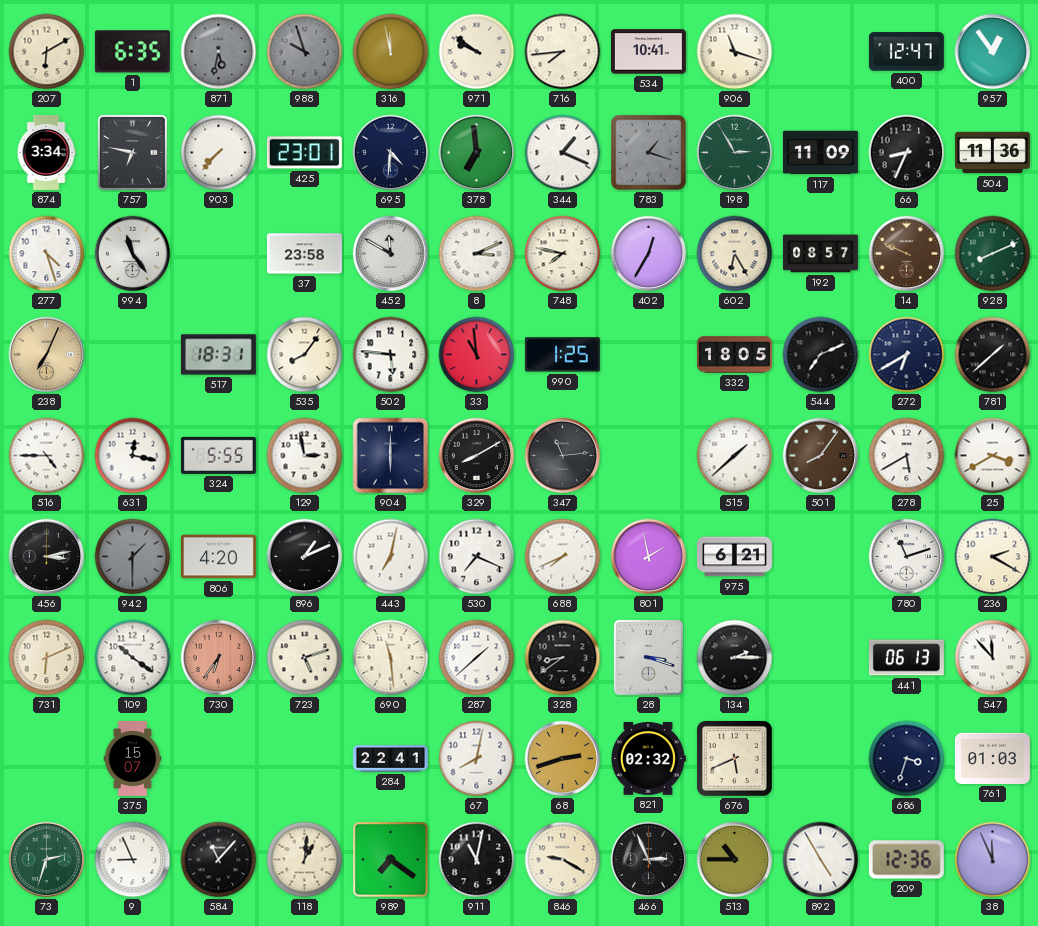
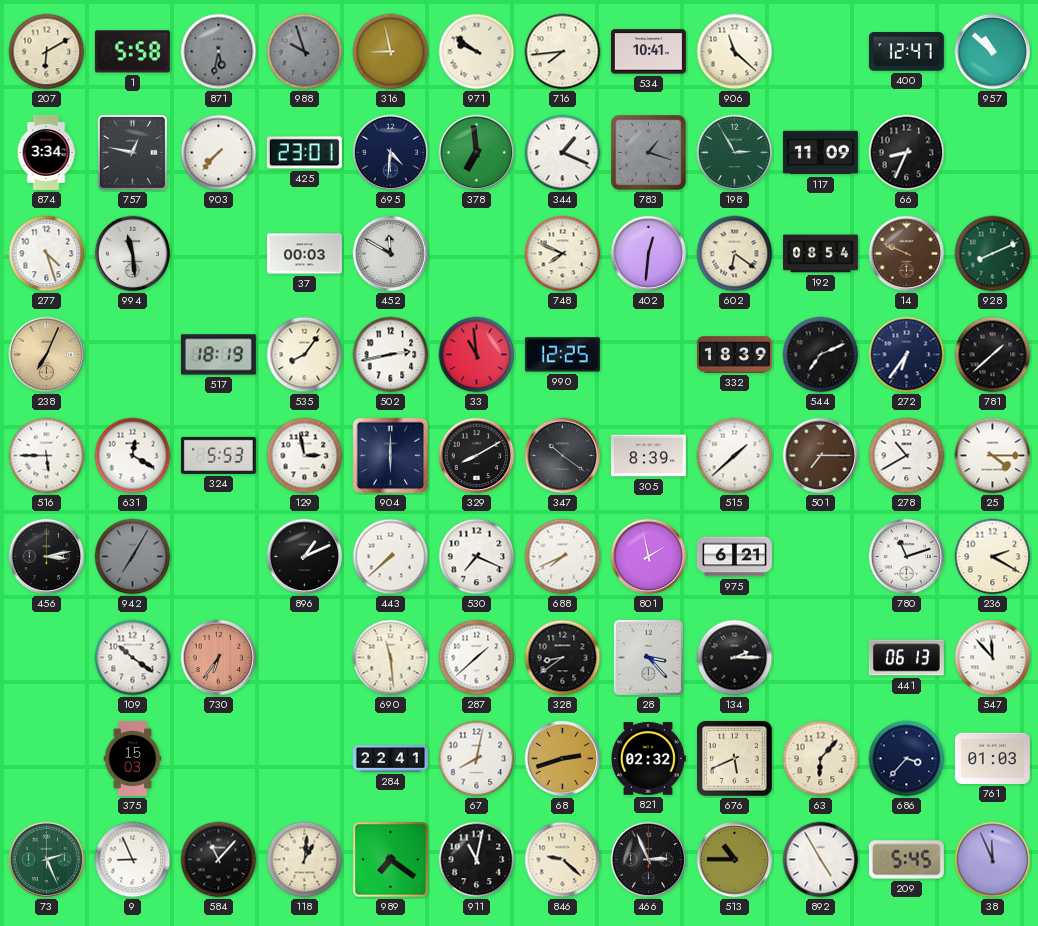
1: 6:35 -> 5:58
316: 11:58 -> 8:58
906: 11:18 -> 11:22
957: 12:54 -> 10:52
757: 6:47 -> 12:47
504: 11:36 -> none
994: 11:24 -> 11:29
37: 23:58 -> 00:03
8: 3:11 -> none
748: 7:47 -> 7:49
402: 12:35 -> 12:31
602: 6:25 -> 6:21
192: 08:57 -> 08:54
517: 18:31 -> 18:19
502: 5:46 -> 2:43
990: 1:25 -> 12:25
332: 18:05 -> 18:39
272: 6:40 -> 6:36
516: 4:45 -> 5:45
631: 12:17 -> 12:20
324: 5:55 -> 5:53
347: 11:14 -> 10:21
305: none -> 8:39
501: 8:06 -> 7:15
278: 5:40 -> 10:40
25: 3:40 -> 4:15
942: 1:30 -> 7:05
806: 4:20 -> none
443: 7:02 -> 7:38
731: 6:11 -> none
723: 5:12 -> none
28: 3:18 -> 3:23
375: 15:07 -> 15:03
63: none -> 6:07
686: 3:33 -> 3:37
73: 2:33 -> 2:26
846: 9:20 -> 9:22
209: 12:36 -> 5:45
